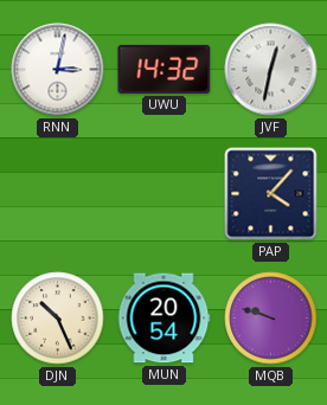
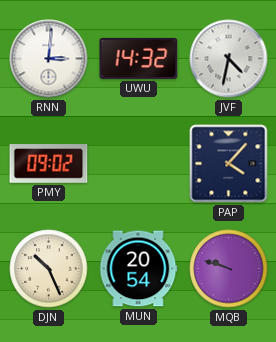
RNN: 3:02 -> 3:01
JVF: 12:32 -> 4:32
PMY: none -> 09:02
